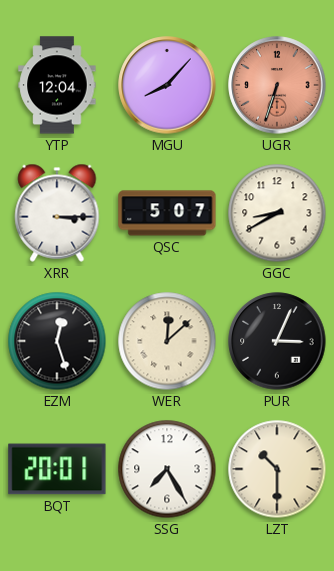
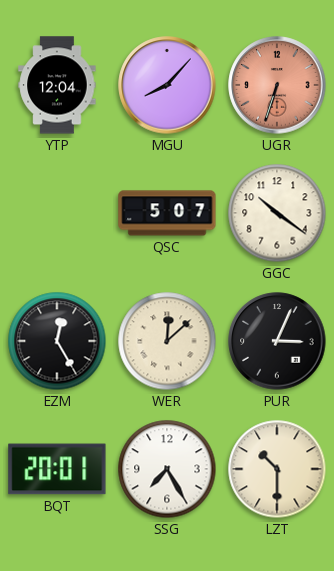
XRR: 3:15 -> none
GGC: 8:40 -> 10:21
EZM: 12:27 -> 12:25
